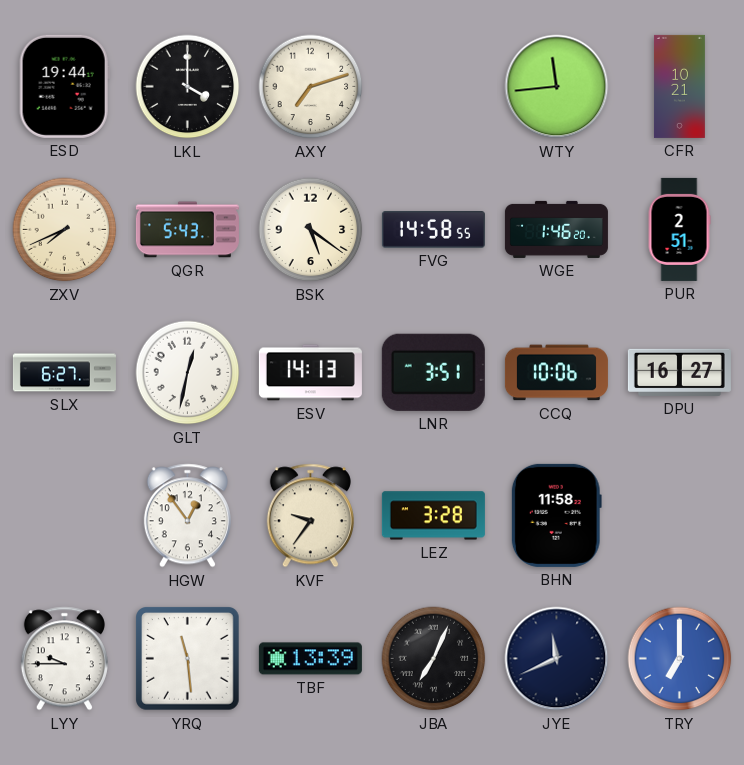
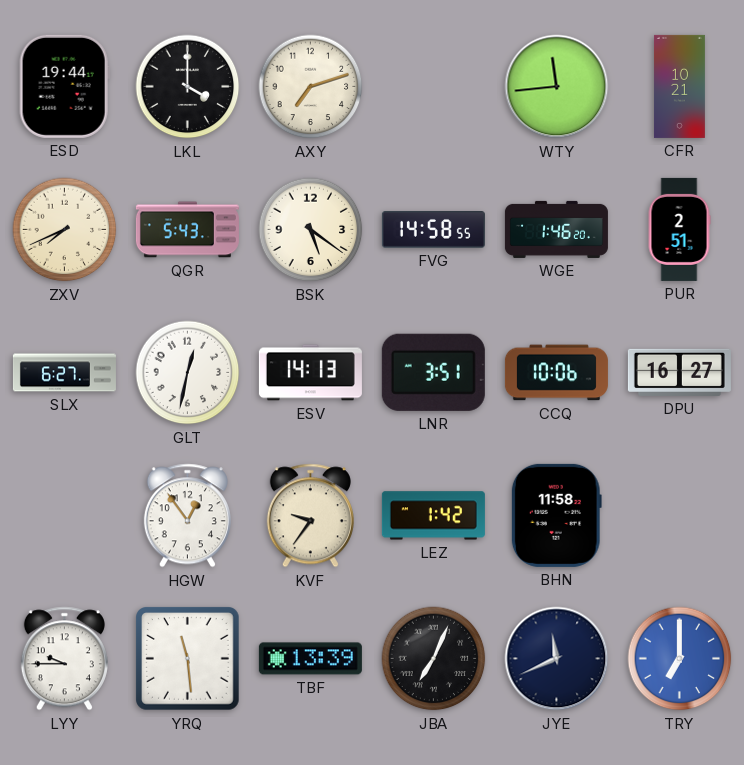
LEZ: 3:28 -> 1:42
